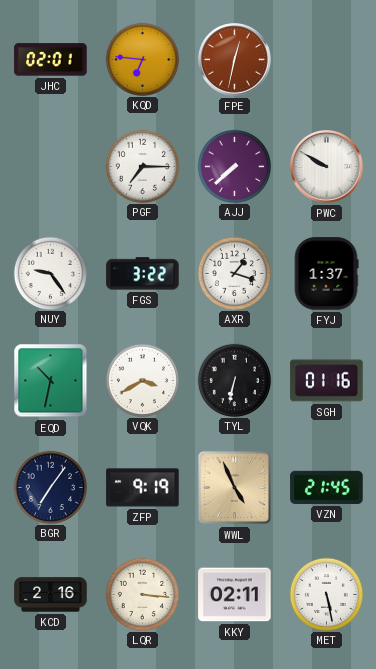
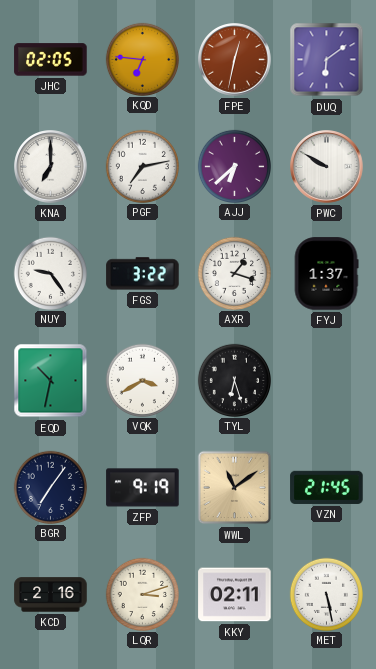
JHC: 02:01 -> 02:05
DUQ: none -> 6:09
KNA: none -> 7:00
PGF: 7:15 -> 7:13
AJJ: 7:38 -> 6:38
TYL: 6:32 -> 6:27
SGH: 01:16 -> none
WWL: 4:56 -> 11:09
LQR: 3:16 -> 3:12
